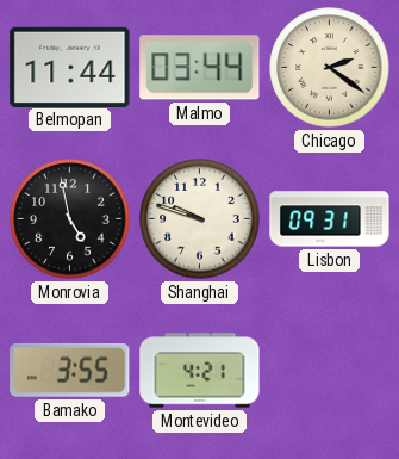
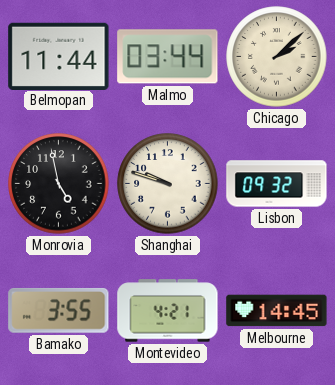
Chicago: 2:21 -> 2:08
Lisbon: 09:31 -> 09:32
Melbourne: none -> 14:45
